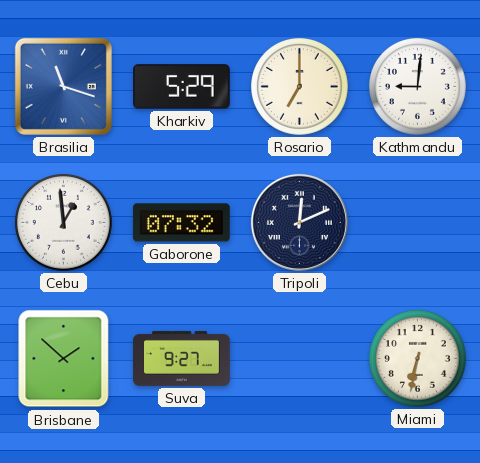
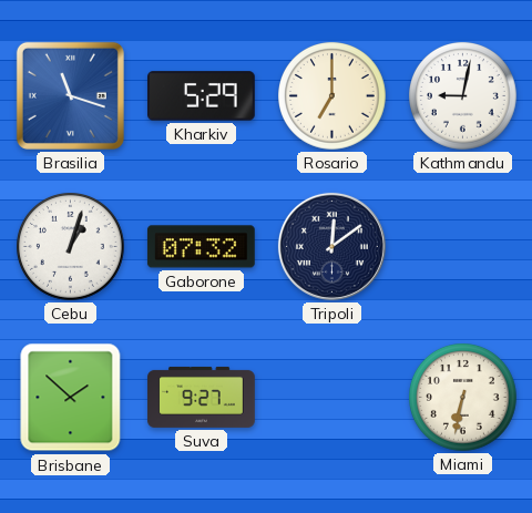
Kathmandu: 9:01 -> 9:02
Cebu: 12:59 -> 1:03
Tripoli: 12:11 -> 12:09
